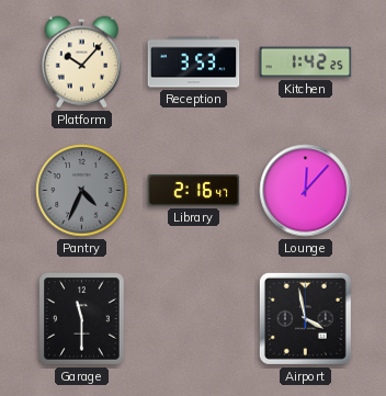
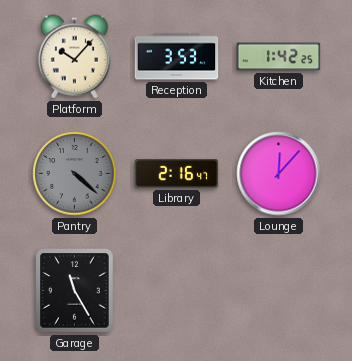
Pantry: 4:34 -> 4:22
Garage: 11:30 -> 11:25
Airport: 3:58 -> none
